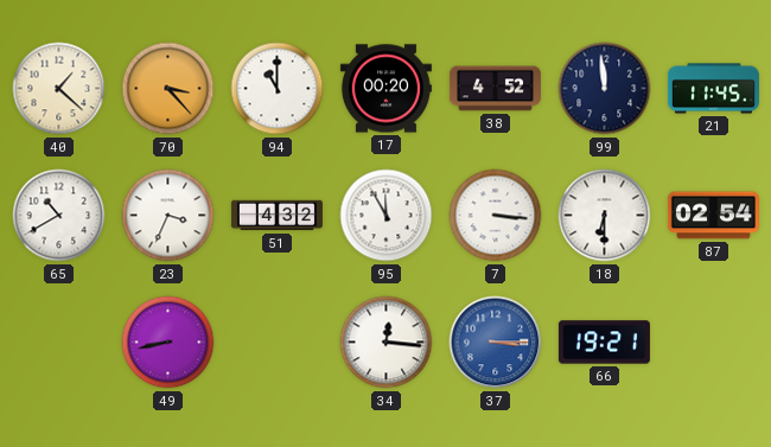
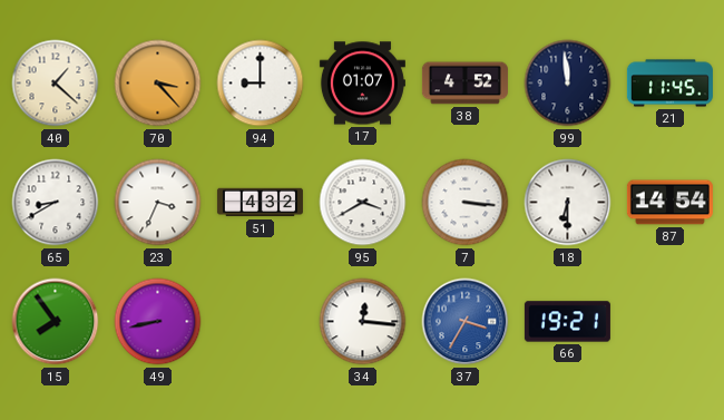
94: 11:00 -> 9:00
17: 00:20 -> 01:07
65: 10:40 -> 8:40
95: 11:55 -> 3:40
87: 02:54 -> 14:54
15: none -> 7:54
37: 3:15 -> 3:35
